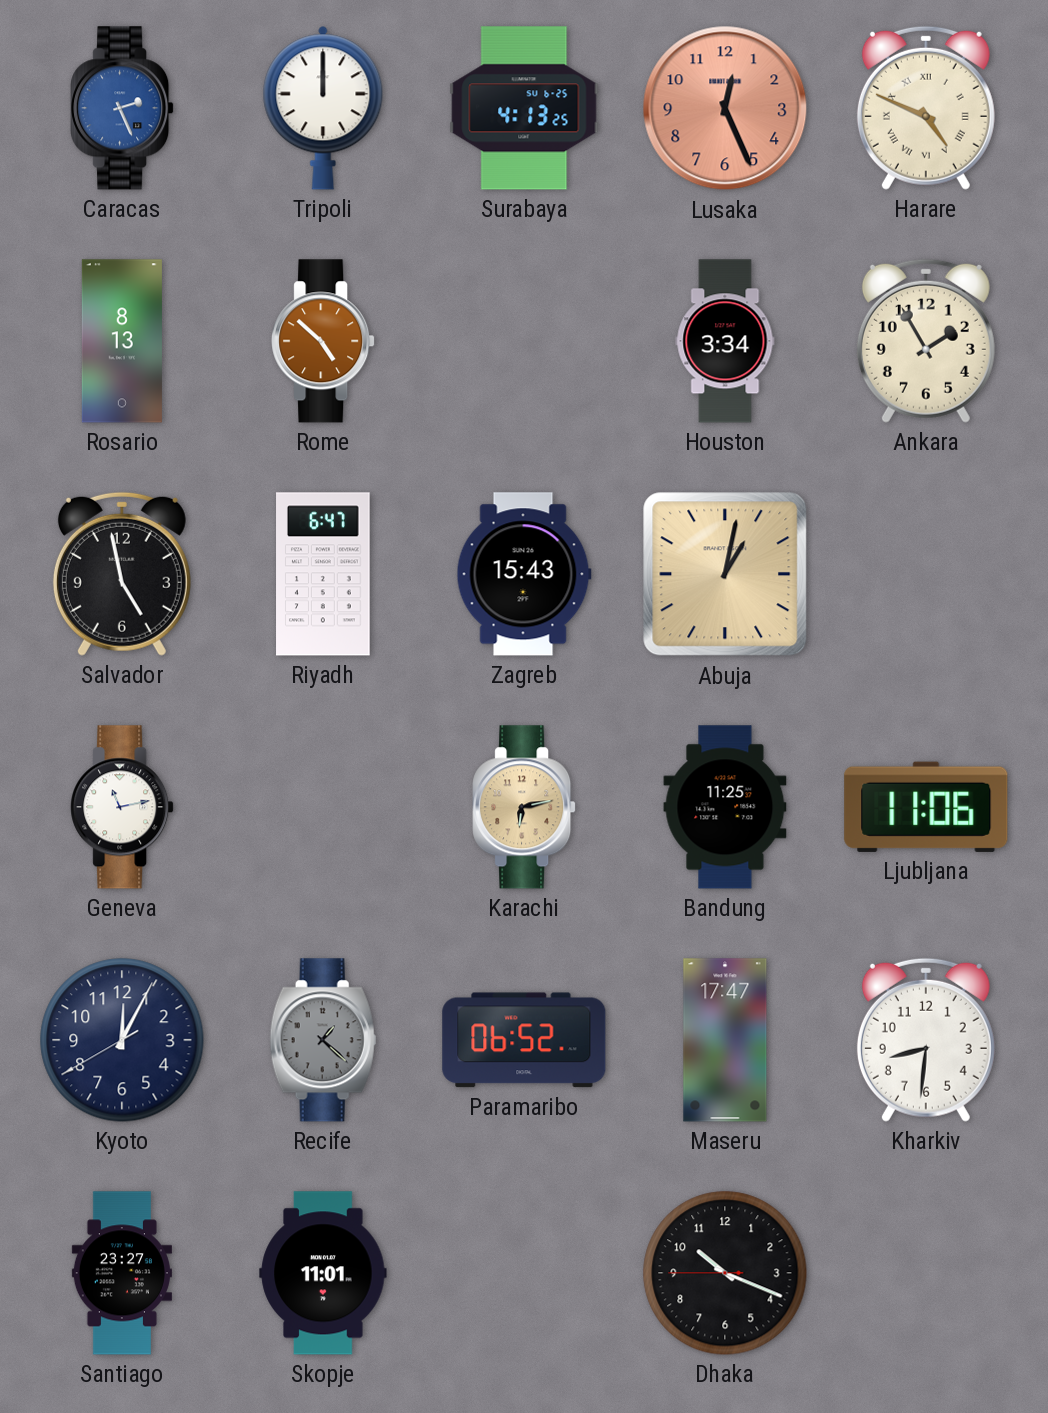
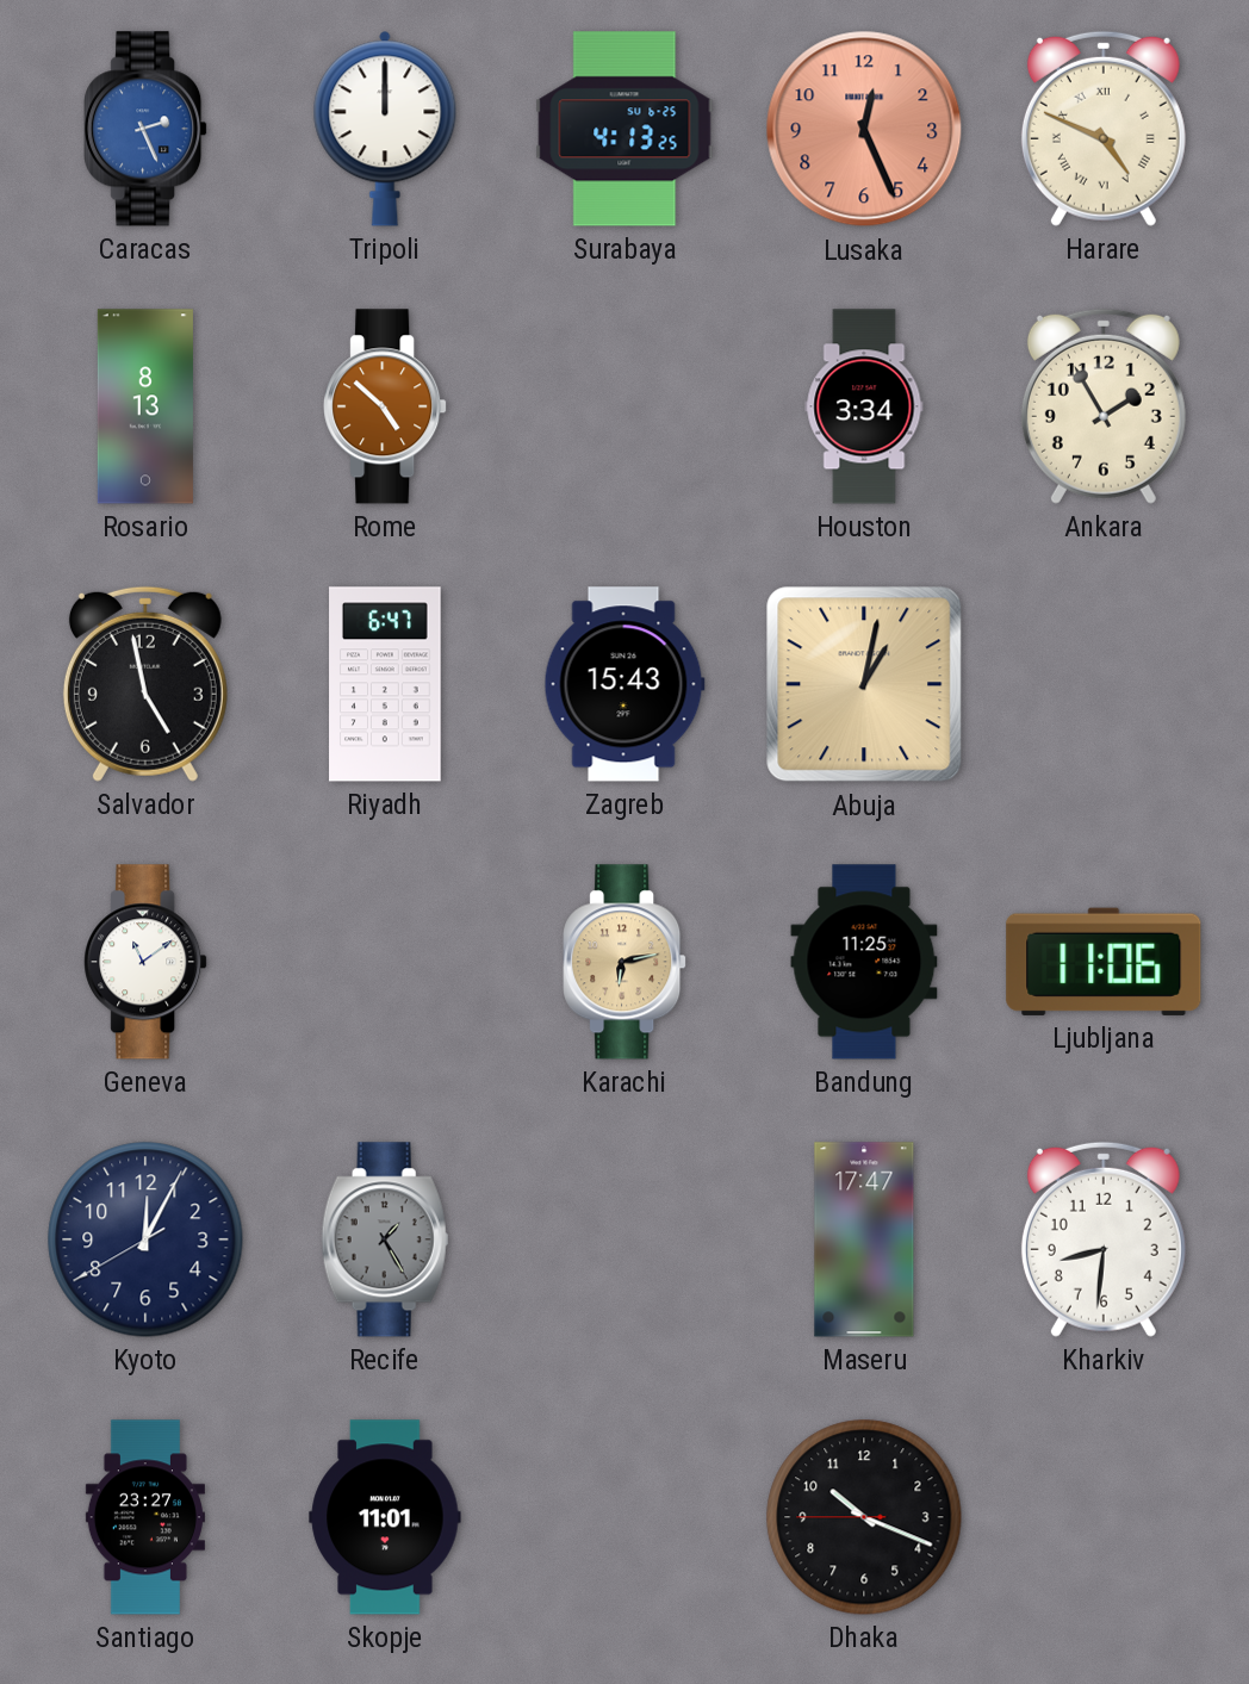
Geneva: 11:13 -> 11:09
Recife: 1:22 -> 1:25
Paramaribo: 06:52 -> none
